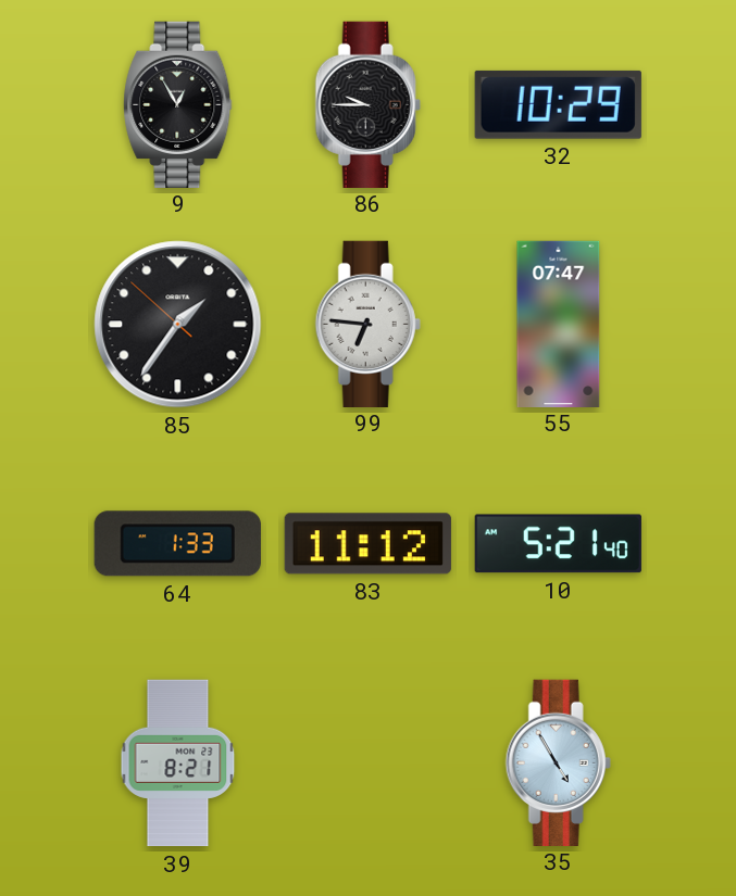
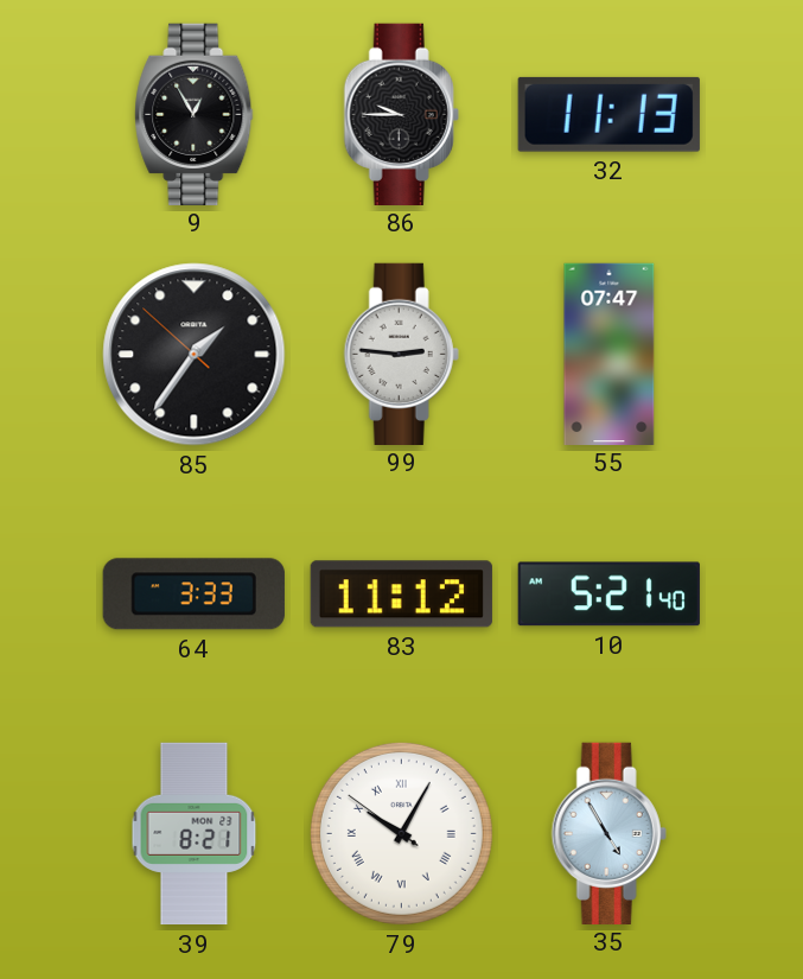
32: 10:29 -> 11:13
99: 6:46 -> 2:46
64: 1:33 -> 3:33
79: none -> 10:04
